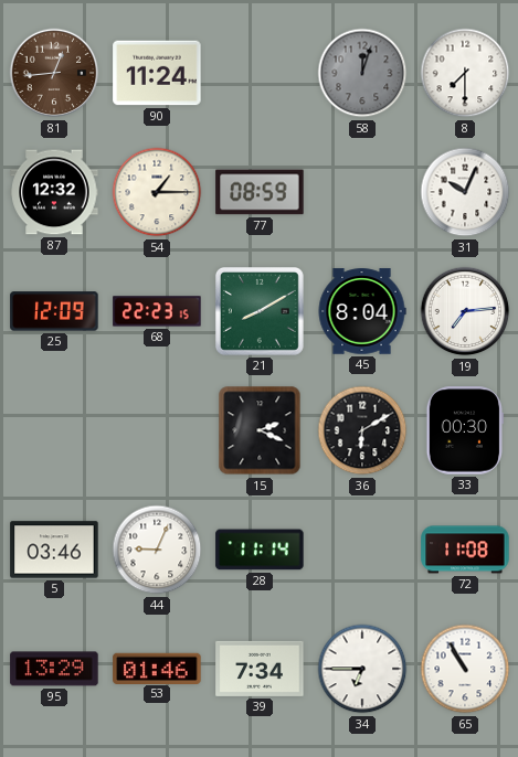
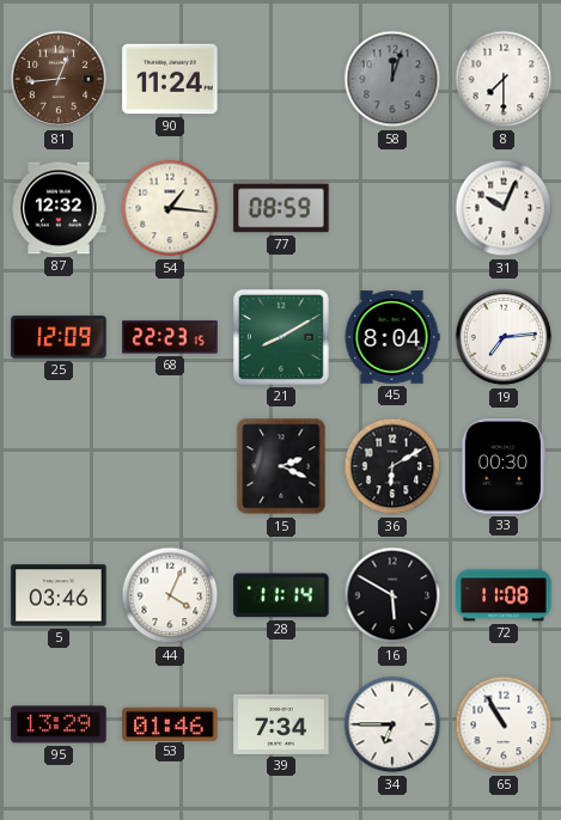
54: 1:15 -> 1:16
44: 9:04 -> 4:04
16: none -> 5:50
